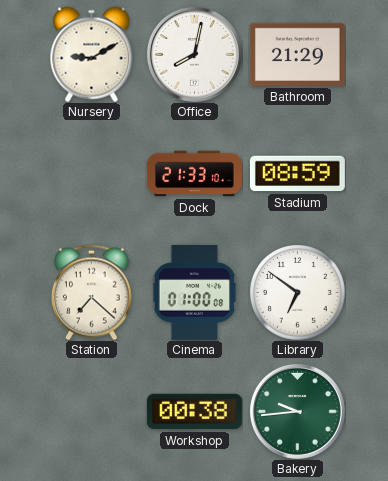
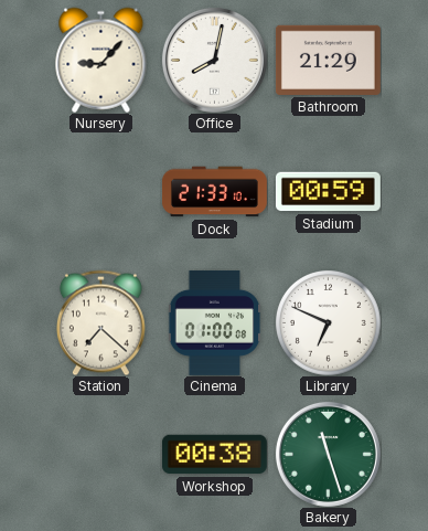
Nursery: 9:10 -> 9:07
Stadium: 08:59 -> 00:59
Library: 6:51 -> 6:49
Bakery: 9:44 -> 11:27
